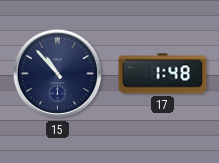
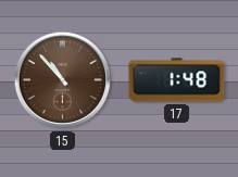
15 dial: navy -> brown
